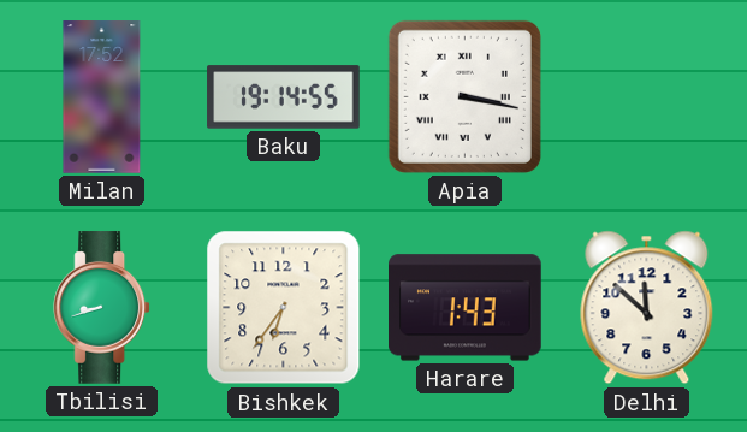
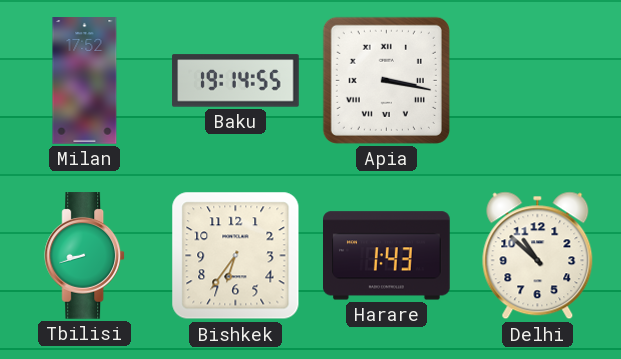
Delhi: 11:52 -> 10:52
